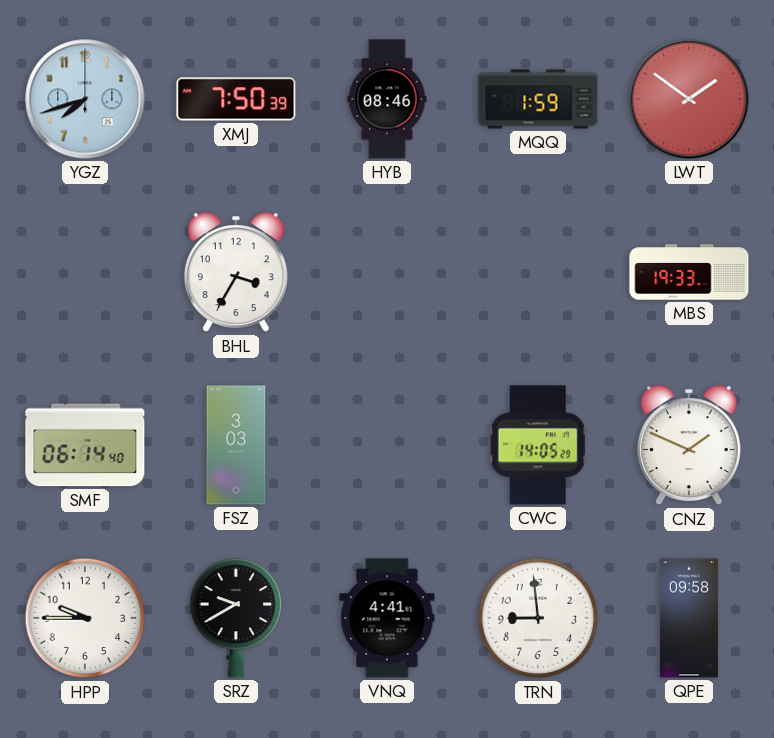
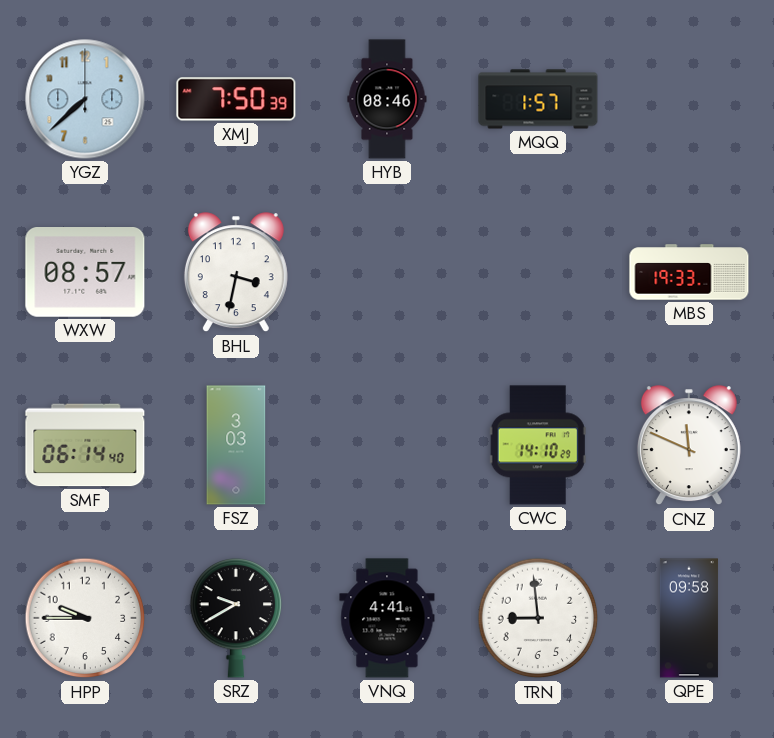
YGZ: 7:42 -> 7:38
MQQ: 1:59 -> 1:57
LWT: 1:51 -> none
WXW: none -> 08:57
BHL: 3:35 -> 3:32
CWC: 14:05 -> 14:10
CNZ: 1:49 -> 11:49
